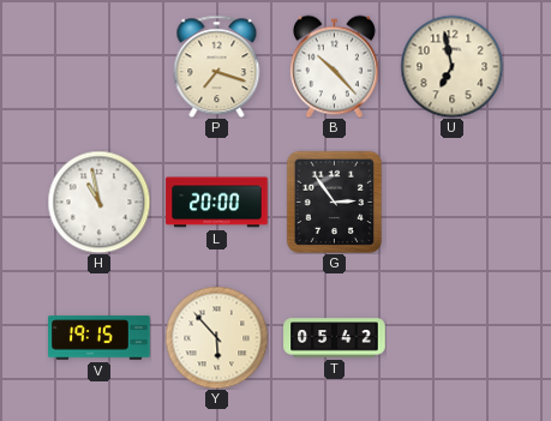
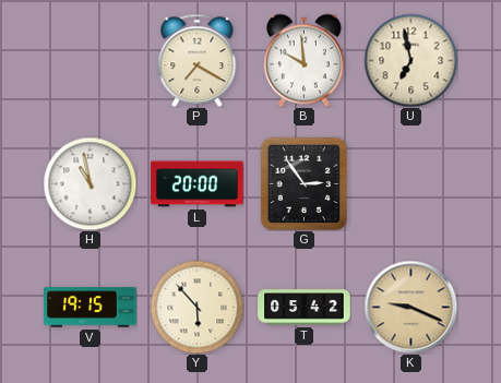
P: 7:18 -> 7:20
B: 10:23 -> 9:59
K: none -> 9:19
